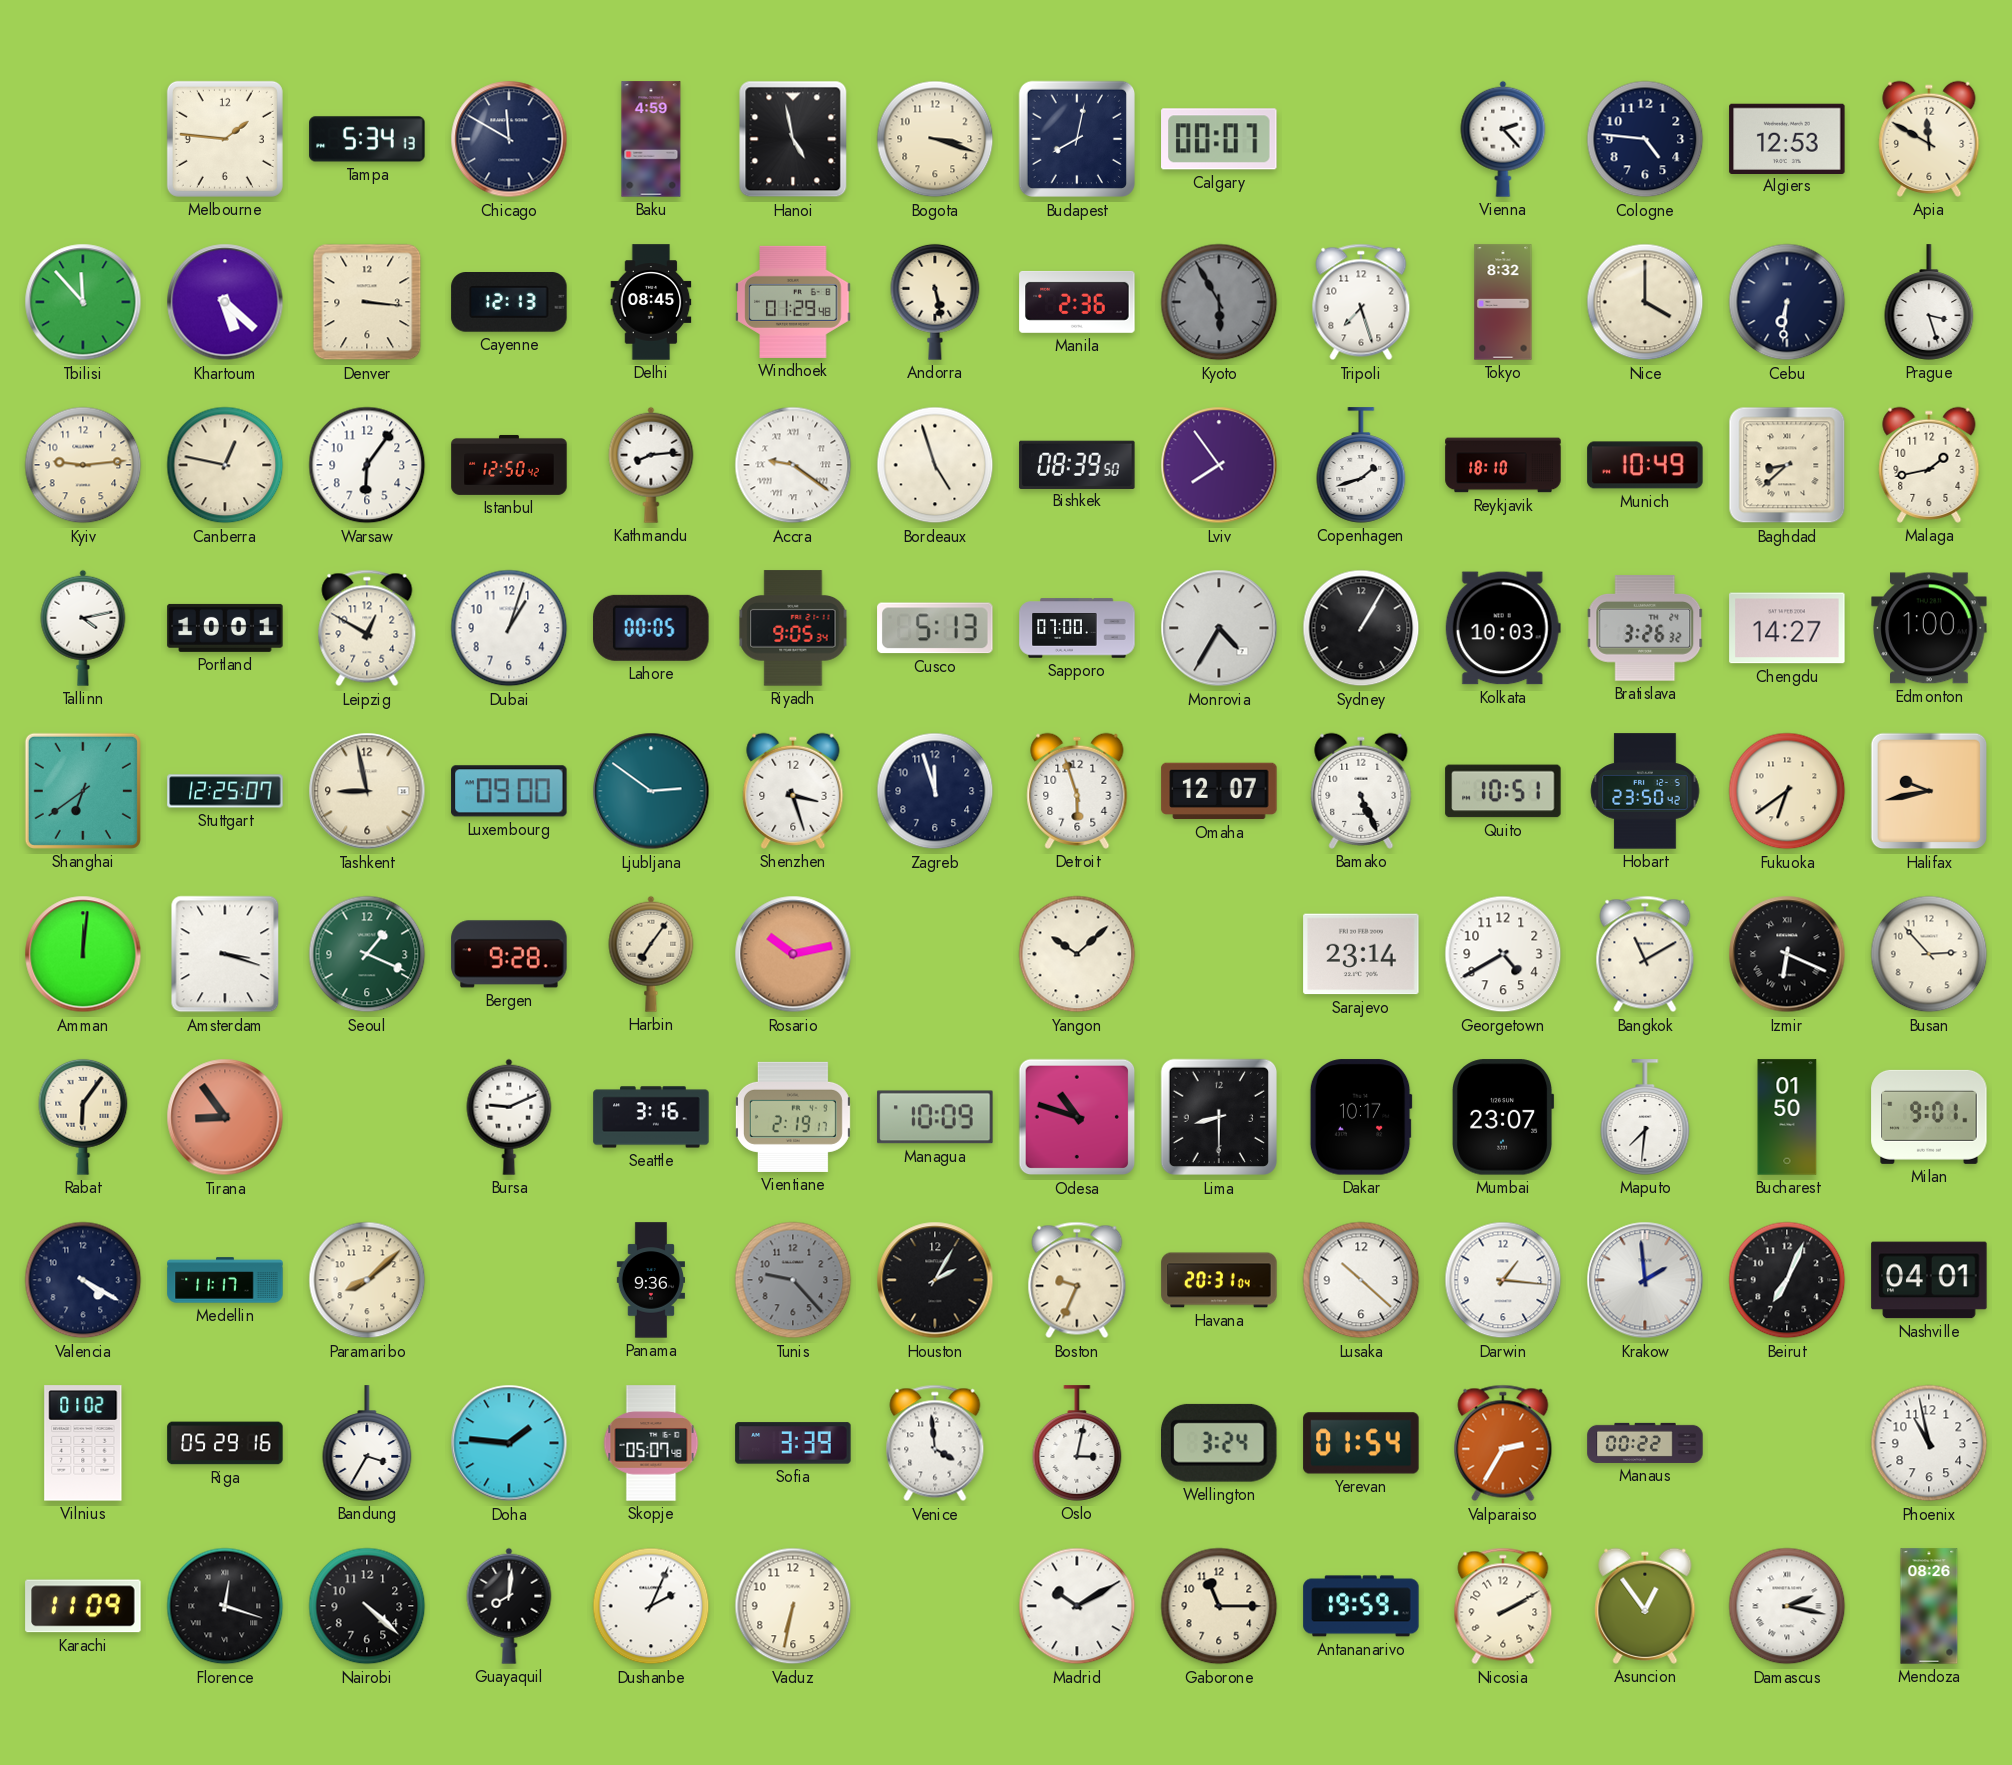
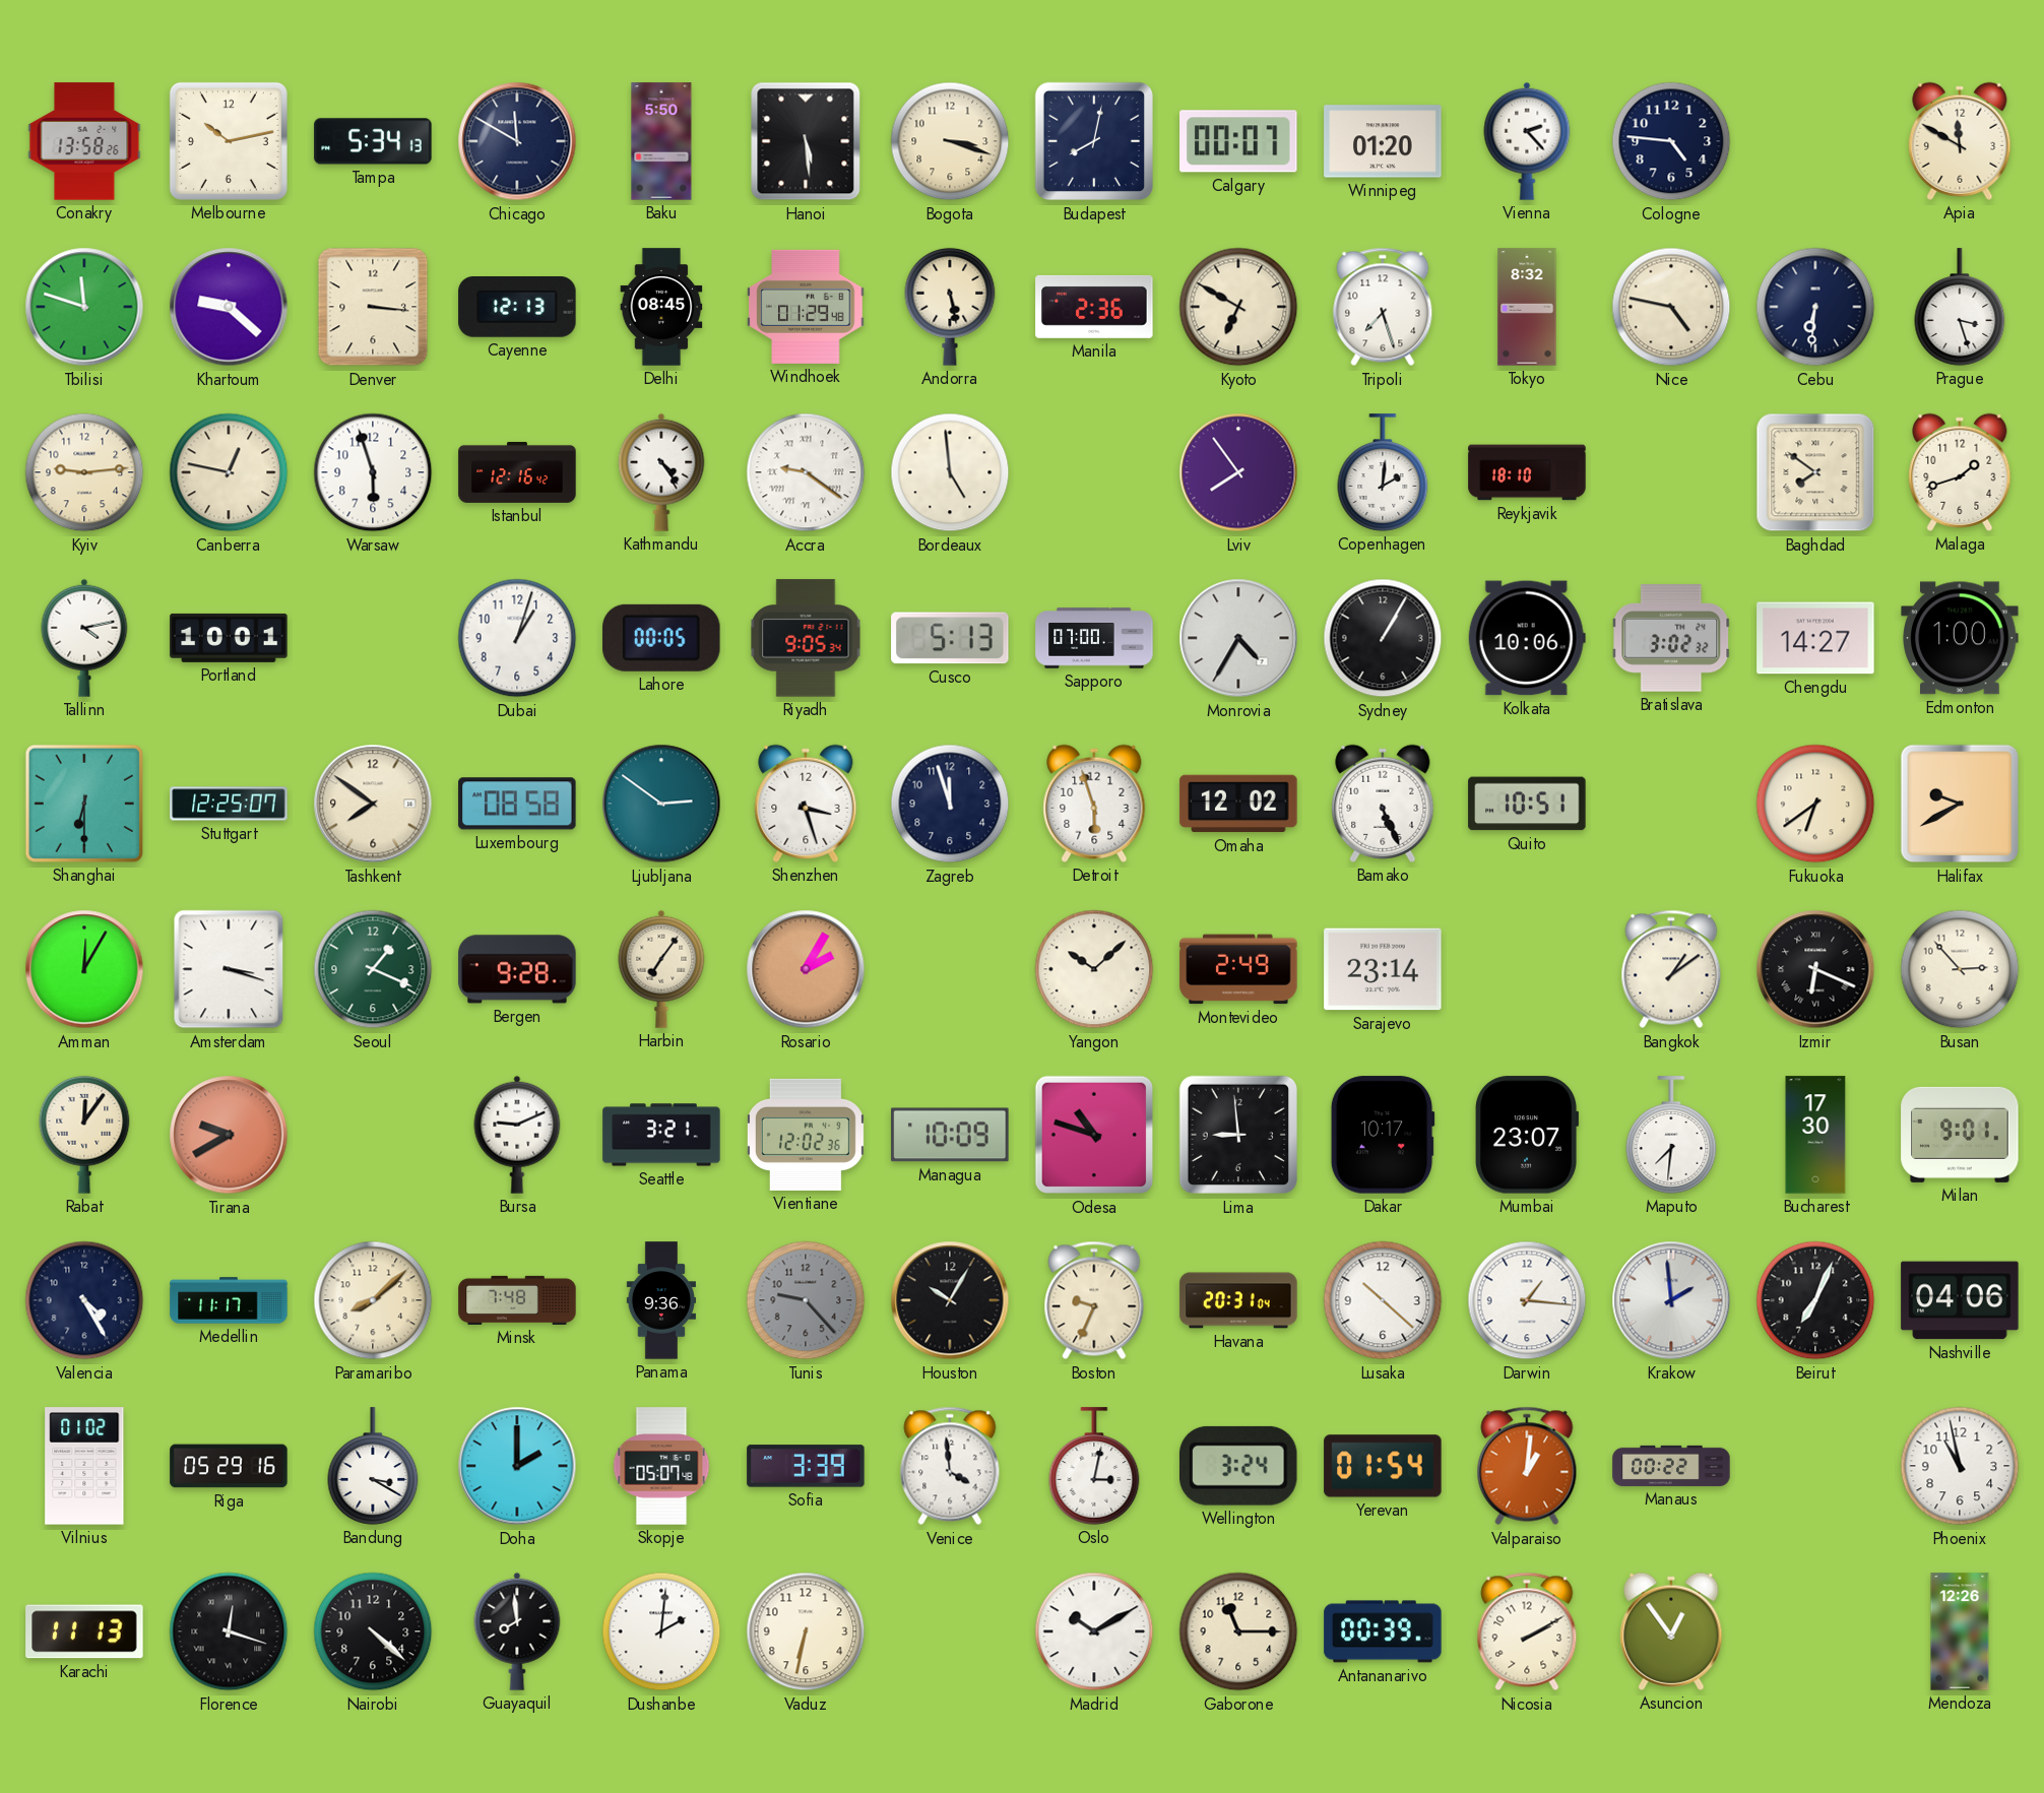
Conakry: none -> 13:58
Melbourne: 1:46 -> 10:13
Baku: 4:59 -> 5:50
Hanoi: 4:58 -> 5:29
Winnipeg: none -> 01:20
Algiers: 12:53 -> none
Tbilisi: 11:53 -> 11:48
Khartoum: 5:22 -> 9:22
Kyoto: 5:55 -> 6:50
Kyoto dial: grey -> cream
Nice: 4:00 -> 4:47
Warsaw: 6:06 -> 5:57
Istanbul: 12:50 -> 12:16
Kathmandu: 8:14 -> 4:24
Bordeaux: 4:57 -> 4:59
Bishkek: 08:39 -> none
Copenhagen: 1:42 -> 2:01
Munich: 10:49 -> none
Baghdad: 8:38 -> 7:51
Malaga: 1:43 -> 1:42
Leipzig: 12:50 -> none
Kolkata: 10:03 -> 10:06
Bratislava: 3:26 -> 3:02
Shanghai: 6:39 -> 6:30
Tashkent: 8:58 -> 7:51
Luxembourg: 09:00 -> 08:58
Omaha: 12:07 -> 12:02
Hobart: 23:50 -> none
Halifax: 9:43 -> 9:40
Amman: 12:01 -> 12:05
Rosario: 10:13 -> 2:05
Montevideo: none -> 2:49
Georgetown: 4:40 -> none
Bangkok: 11:10 -> 1:09
Rabat: 6:06 -> 12:06
Tirana: 8:54 -> 9:40
Seattle: 3:16 -> 3:21
Vientiane: 2:19 -> 12:02
Lima: 8:30 -> 8:59
Bucharest: 01:50 -> 17:30
Valencia: 4:20 -> 4:25
Minsk: none -> 7:48
Houston: 2:05 -> 10:05
Nashville: 04:01 -> 04:06
Bandung: 3:35 -> 3:20
Doha: 1:46 -> 2:00
Valparaiso: 2:35 -> 1:01
Karachi: 11:09 -> 11:13
Guayaquil: 8:01 -> 7:59
Dushanbe: 2:04 -> 2:01
Antananarivo: 19:59 -> 00:39
Damascus: 2:17 -> none
Mendoza: 08:26 -> 12:26
